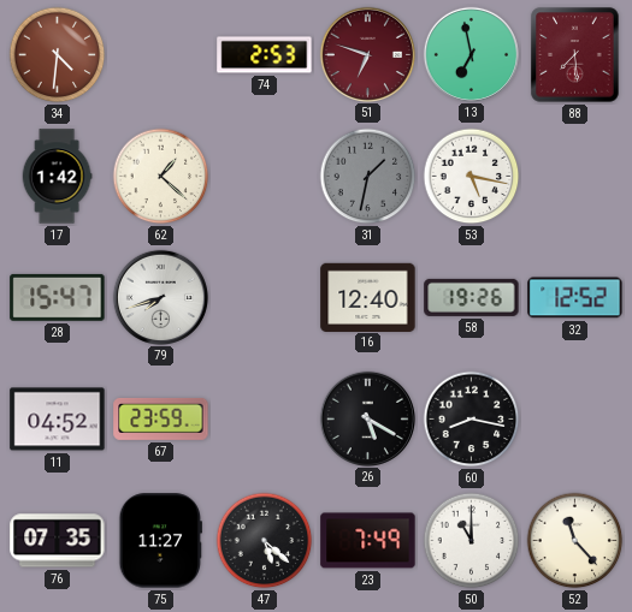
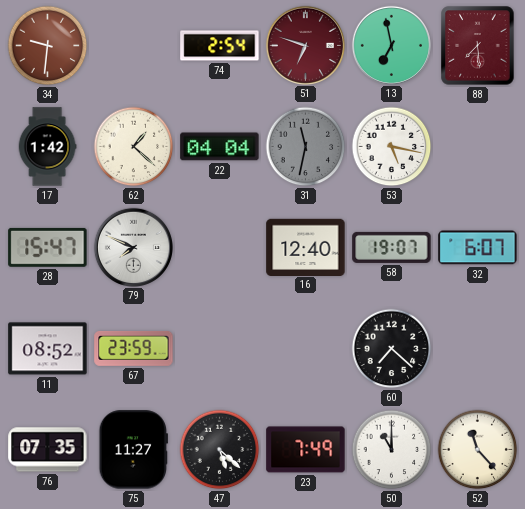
34: 4:31 -> 9:31
74: 2:53 -> 2:54
22: none -> 04:04
31: 1:32 -> 11:32
79: 7:42 -> 7:49
58: 19:26 -> 19:07
32: 12:52 -> 6:07
11: 04:52 -> 08:52
26: 5:20 -> none
60: 8:17 -> 7:22
